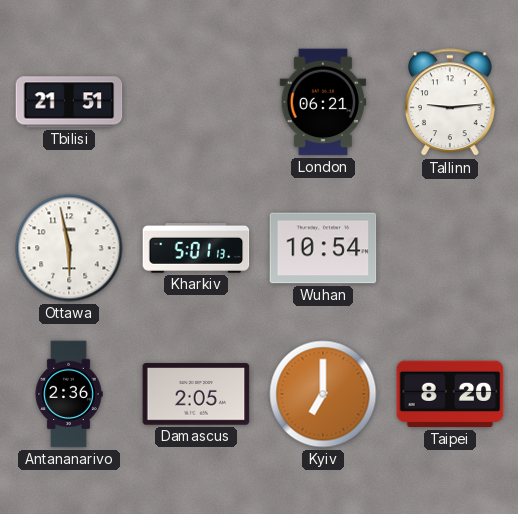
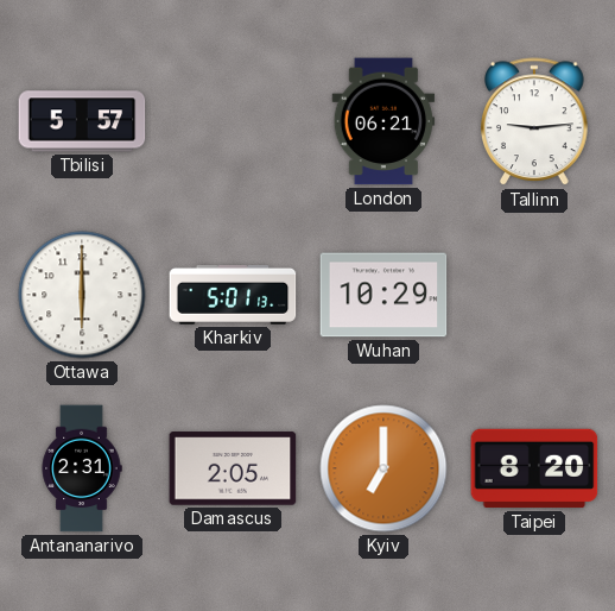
Tbilisi: 21:51 -> 5:57
Ottawa: 5:58 -> 6:00
Wuhan: 10:54 -> 10:29
Antananarivo: 2:36 -> 2:31
